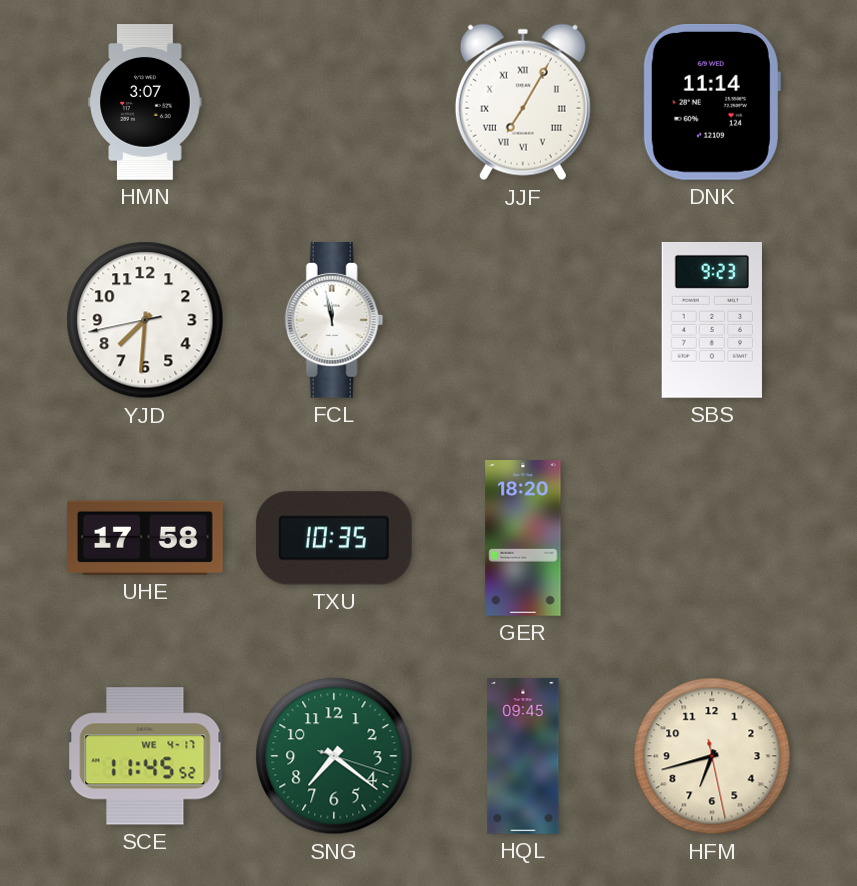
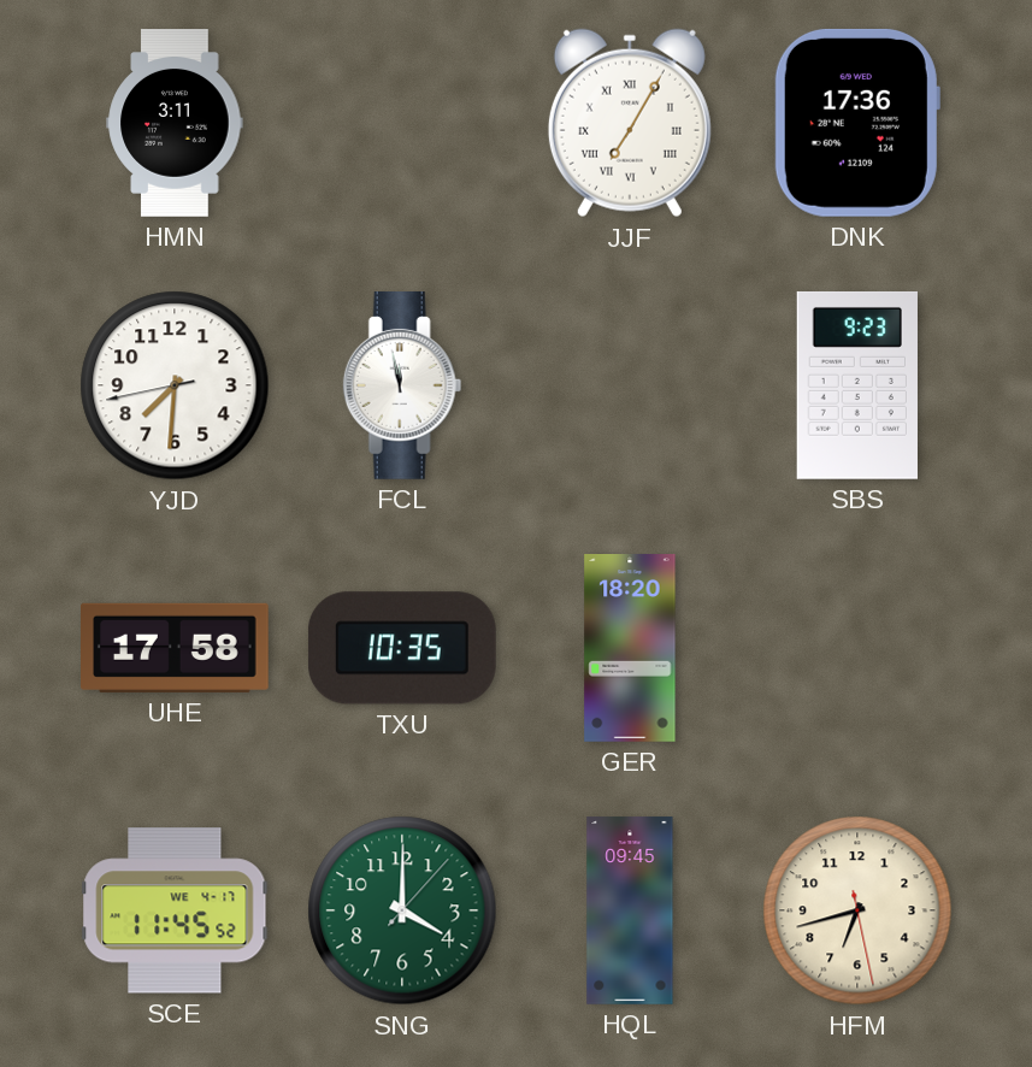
HMN: 3:07 -> 3:11
DNK: 11:14 -> 17:36
SNG: 7:21 -> 4:00
